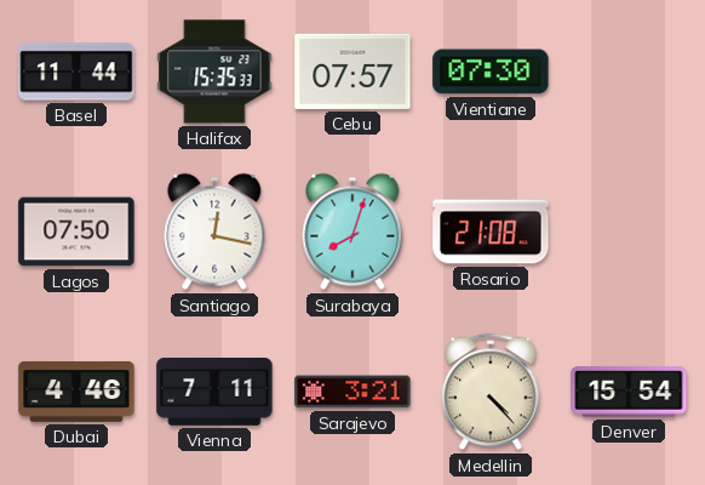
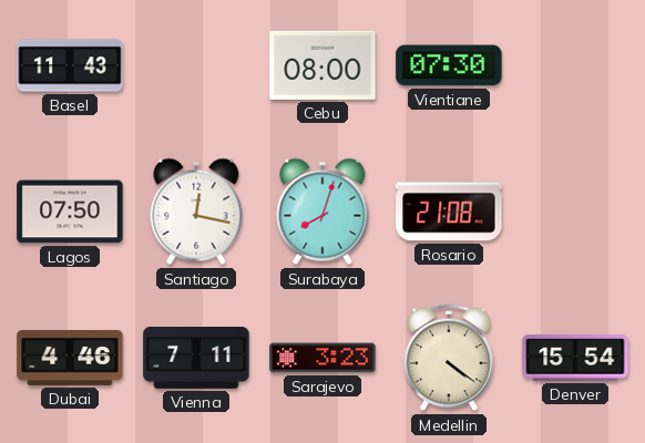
Basel: 11:44 -> 11:43
Halifax: 15:35 -> none
Cebu: 07:57 -> 08:00
Sarajevo: 3:21 -> 3:23
Medellin: 4:23 -> 4:21
